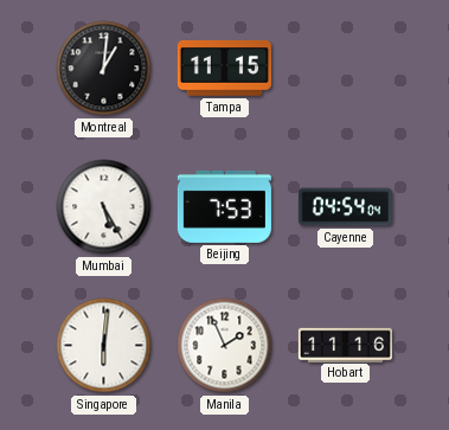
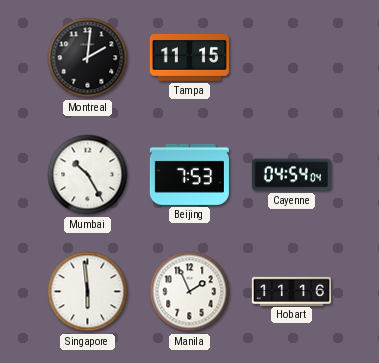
Montreal: 1:01 -> 2:01
Mumbai: 5:25 -> 10:25
Singapore: 6:01 -> 5:59
